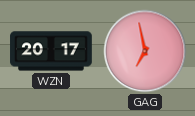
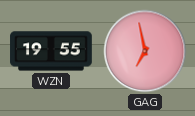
WZN: 20:17 -> 19:55
